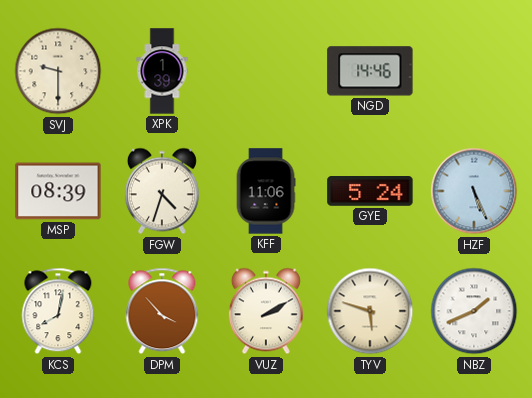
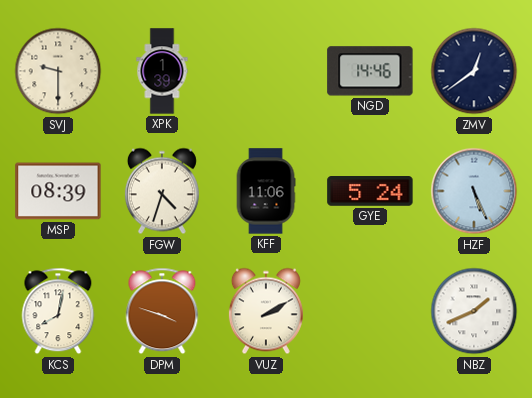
ZMV: none -> 12:39
DPM: 3:53 -> 3:48
TYV: 5:48 -> none
